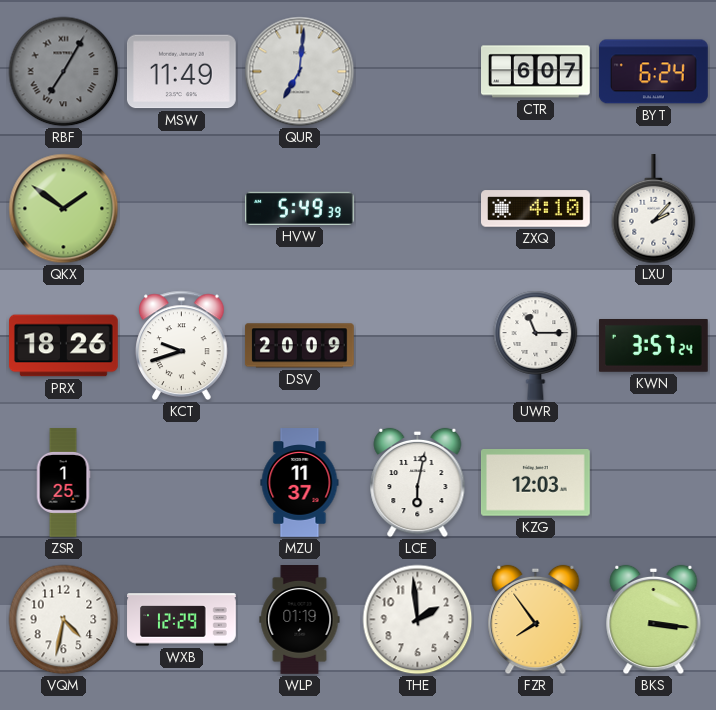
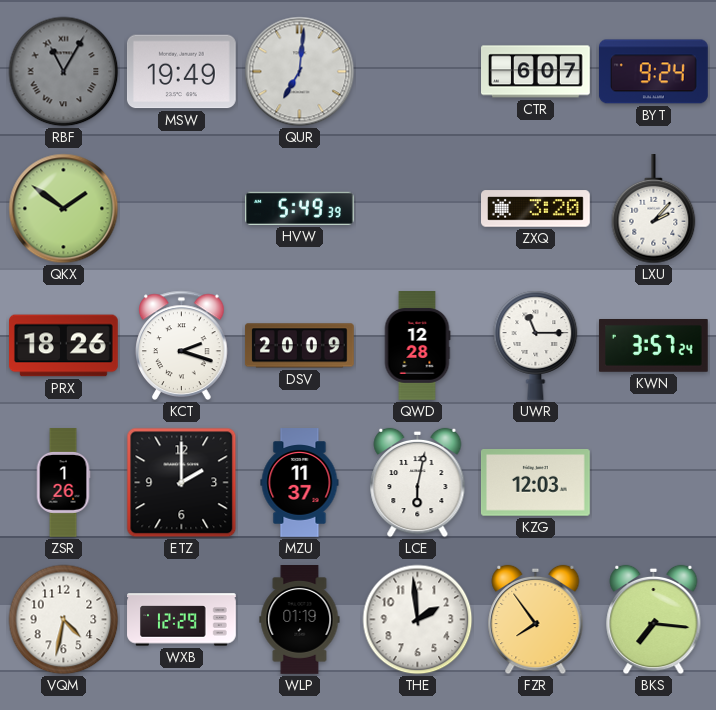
RBF: 7:05 -> 11:05
MSW: 11:49 -> 19:49
BYT: 6:24 -> 9:24
ZXQ: 4:10 -> 3:20
KCT: 9:42 -> 2:18
QWD: none -> 12:28
ZSR: 1:25 -> 1:26
ETZ: none -> 2:00
BKS: 3:16 -> 7:16
